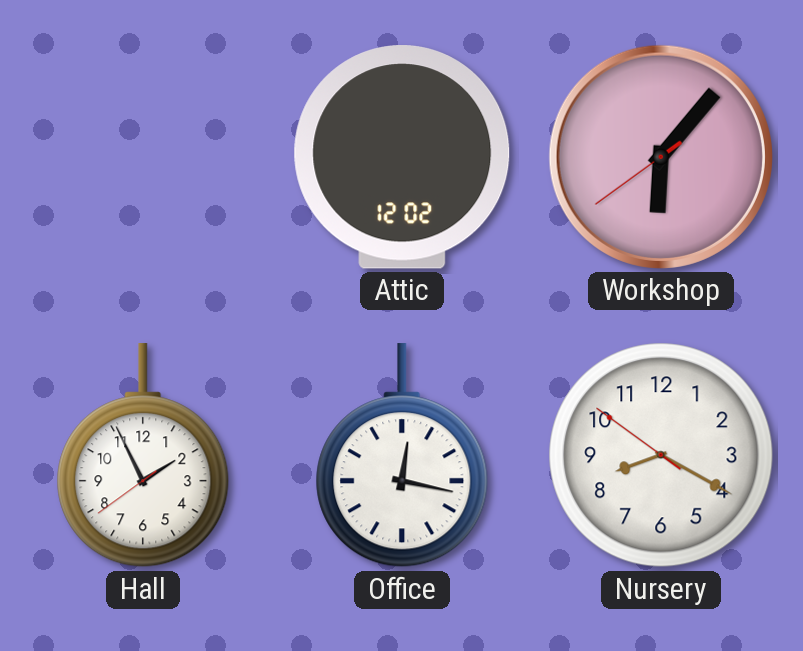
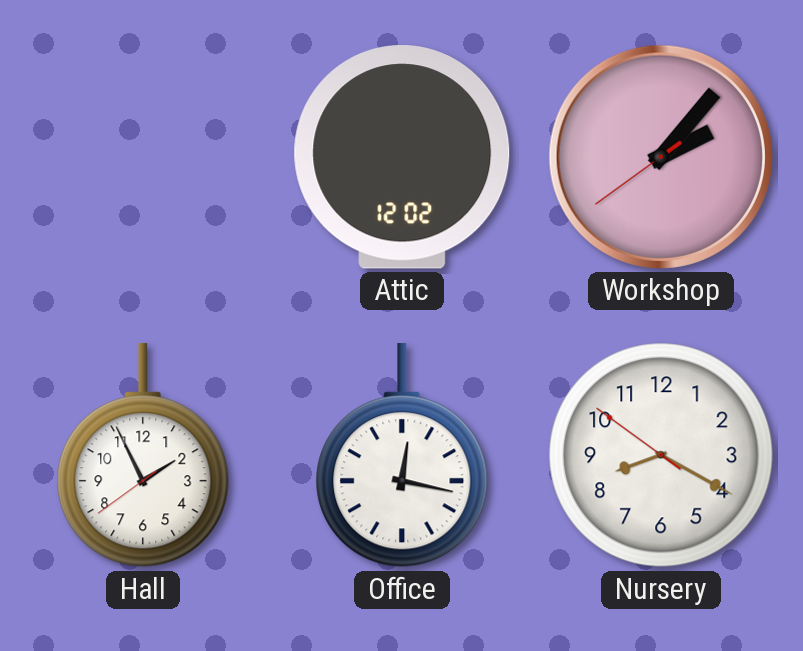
Workshop: 6:06 -> 2:06
